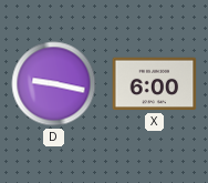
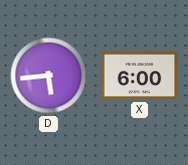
D: 9:17 -> 5:44
